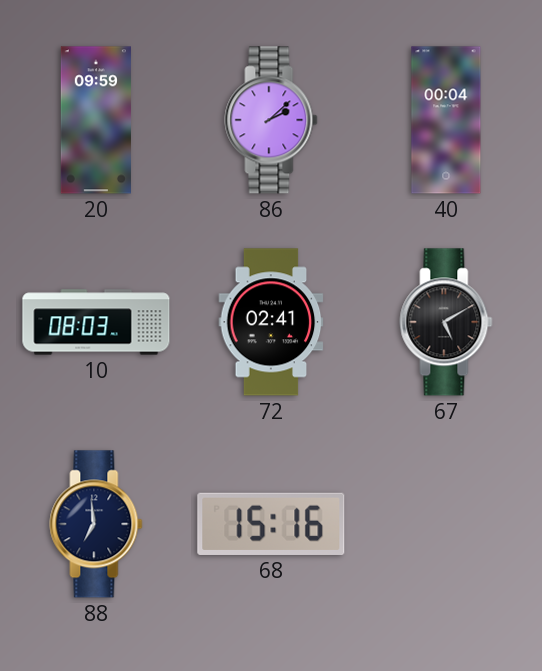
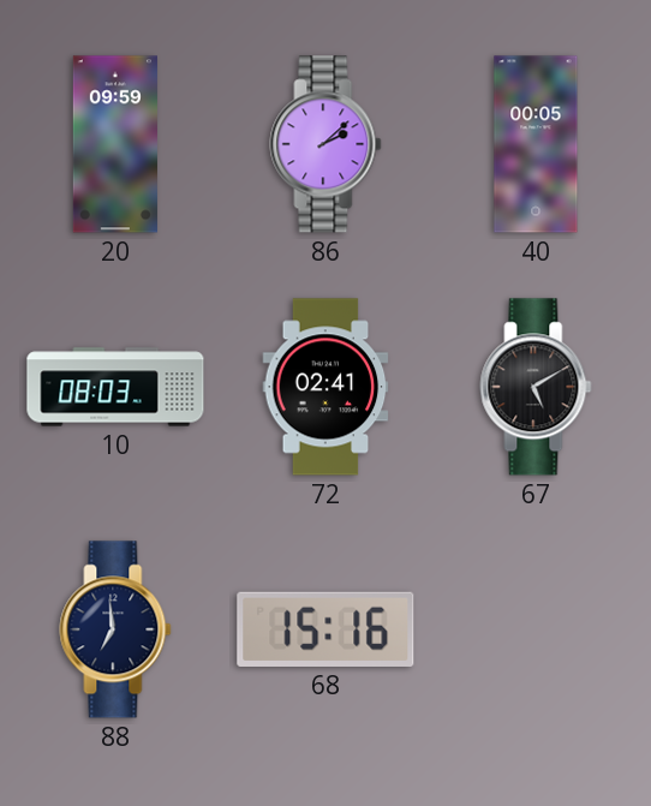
40: 00:04 -> 00:05
